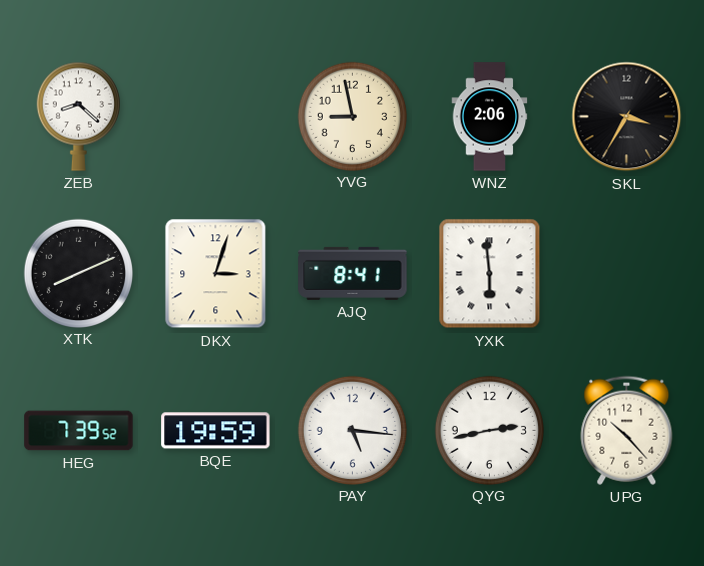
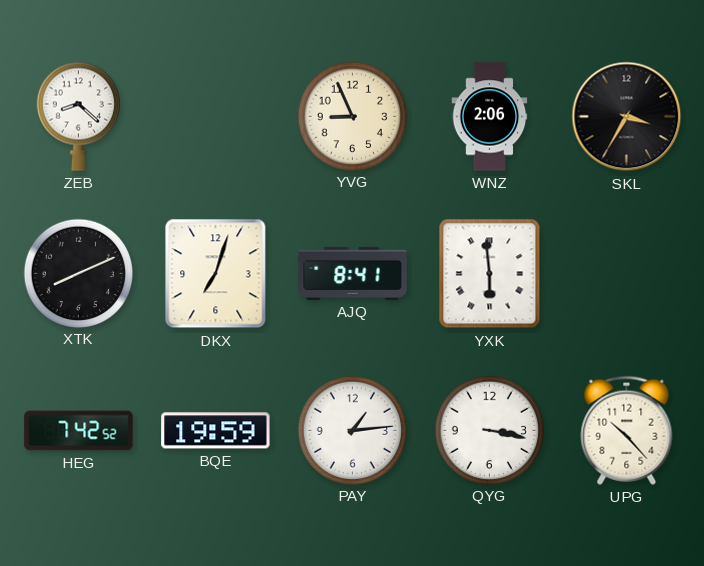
YVG: 8:58 -> 8:56
DKX: 3:03 -> 7:03
HEG: 7:39 -> 7:42
PAY: 5:16 -> 1:14
QYG: 2:43 -> 3:17
